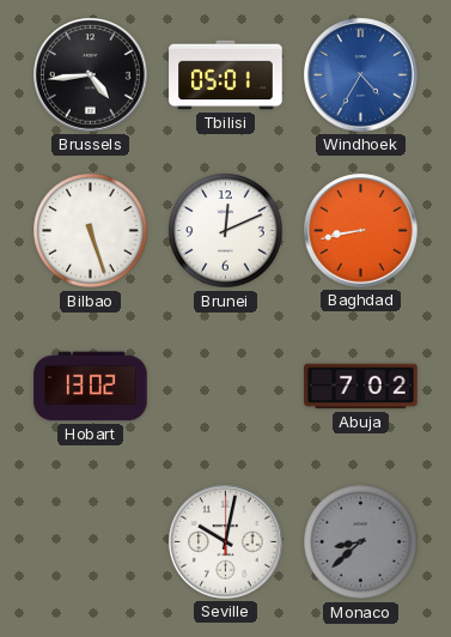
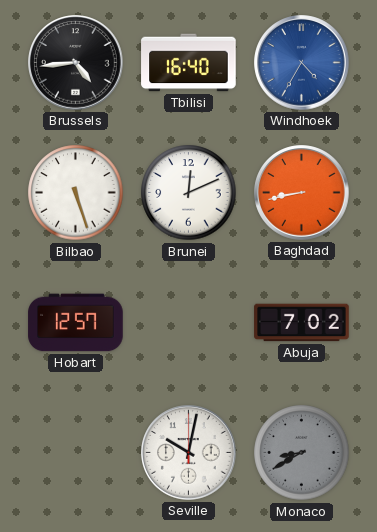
Tbilisi: 05:01 -> 16:40
Hobart: 13:02 -> 12:57
Monaco: 8:38 -> 8:40
